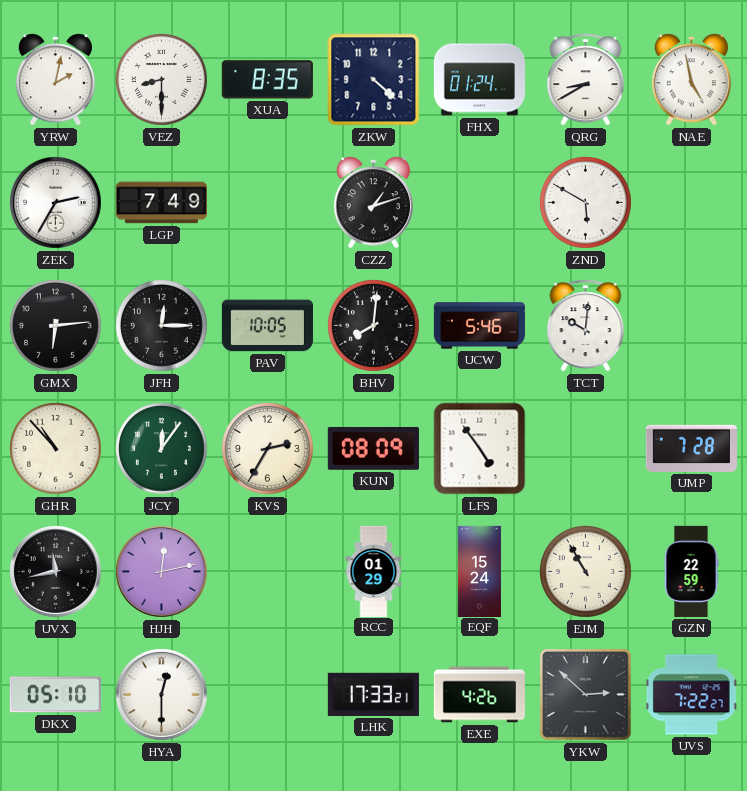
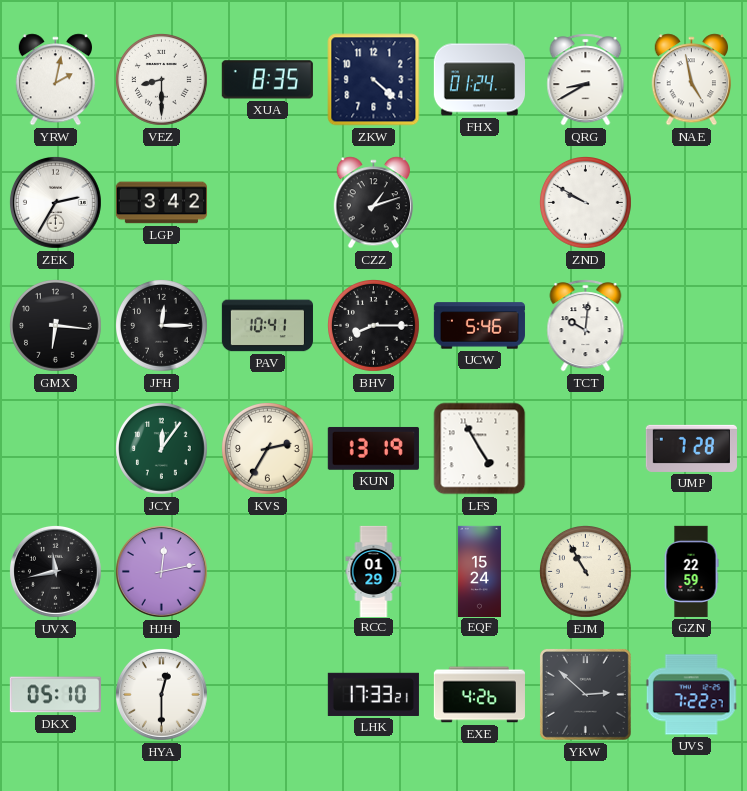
LGP: 7:49 -> 3:42
ZND: 5:50 -> 9:50
GMX: 6:14 -> 6:16
PAV: 10:05 -> 10:41
BHV: 8:01 -> 8:15
GHR: 10:53 -> none
KUN: 08:09 -> 13:19
LFS: 4:54 -> 4:55
